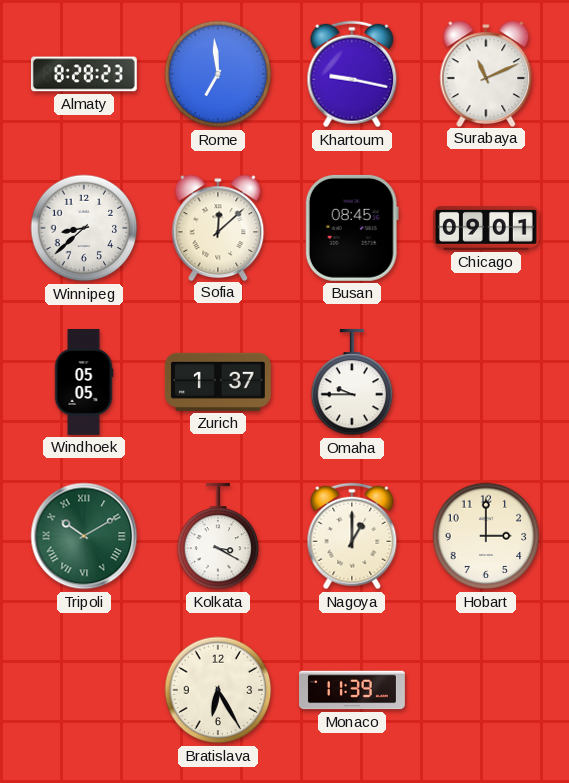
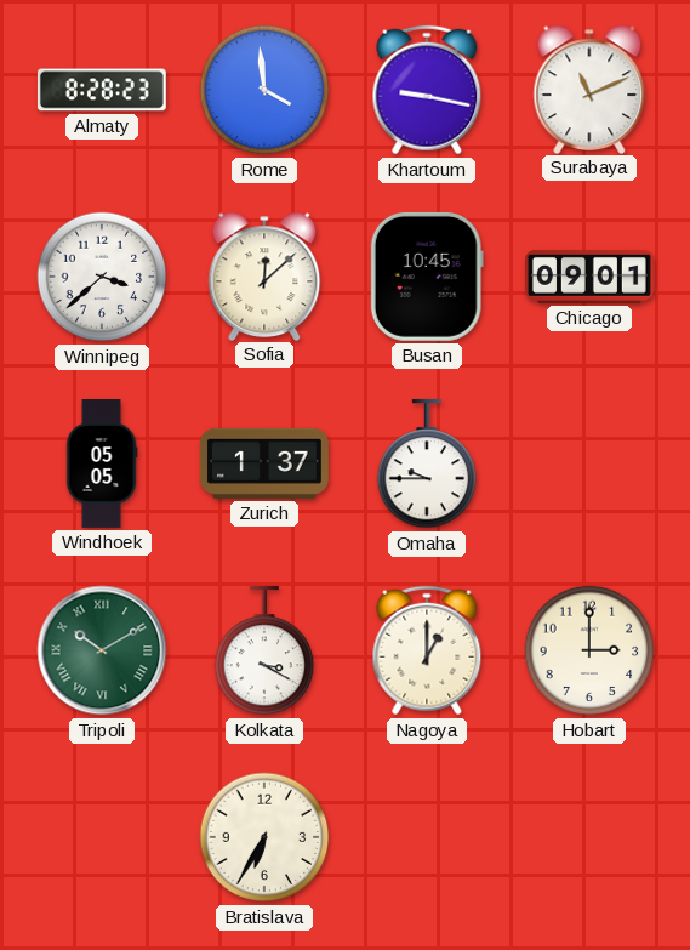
Rome: 6:59 -> 3:59
Winnipeg: 8:38 -> 3:38
Busan: 08:45 -> 10:45
Bratislava: 6:25 -> 6:35
Monaco: 11:39 -> none
